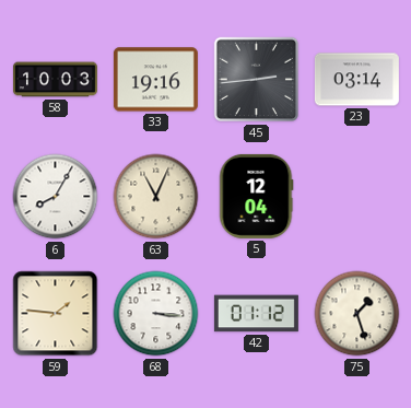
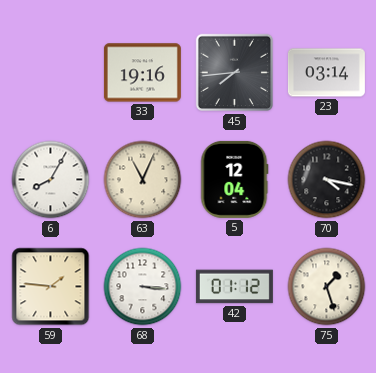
58: 10:03 -> none
45: 2:44 -> 7:44
70: none -> 4:17
